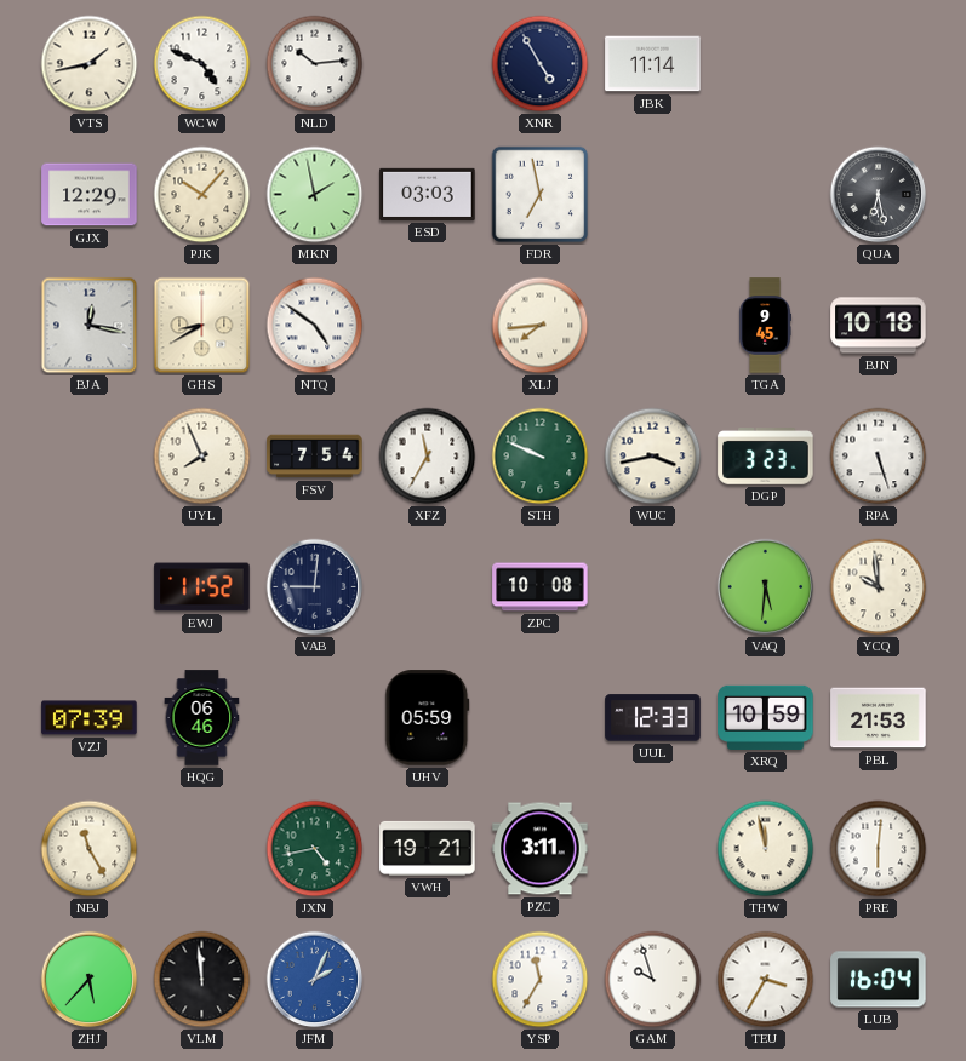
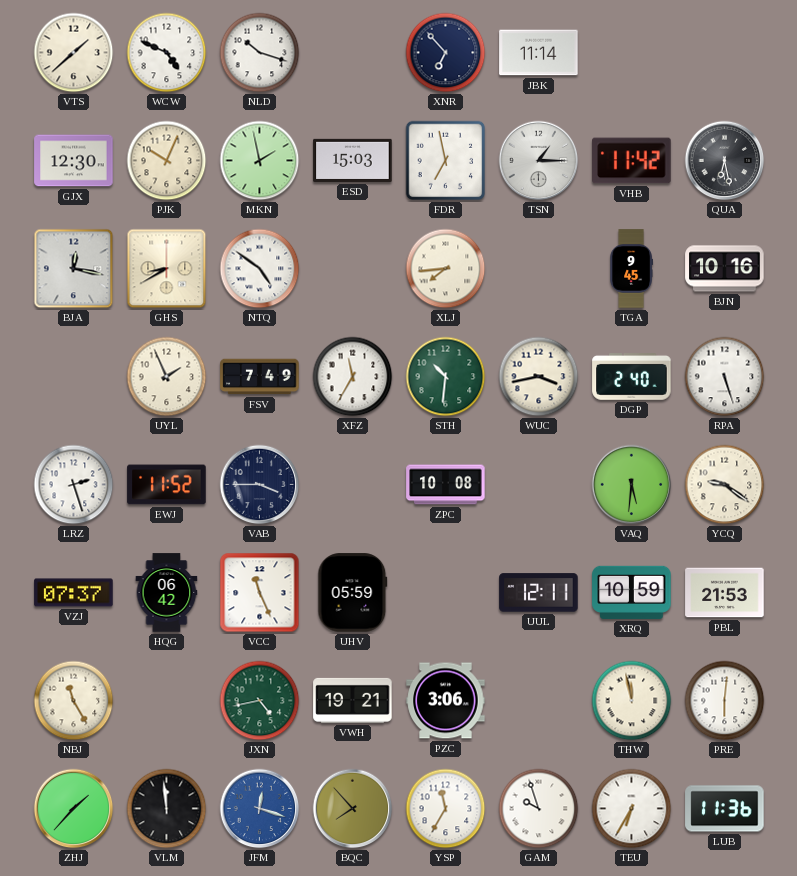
VTS: 1:43 -> 1:38
NLD: 10:14 -> 10:18
XNR: 4:55 -> 6:53
GJX: 12:29 -> 12:30
PJK: 10:07 -> 10:04
ESD: 03:03 -> 15:03
TSN: none -> 1:15
VHB: none -> 11:42
BJN: 10:18 -> 10:16
UYL: 7:56 -> 1:56
FSV: 7:54 -> 7:49
STH: 9:49 -> 10:31
DGP: 3:23 -> 2:40
LRZ: none -> 2:27
VAB: 9:01 -> 3:45
YCQ: 9:59 -> 9:21
VZJ: 07:39 -> 07:37
HQG: 06:46 -> 06:42
VCC: none -> 11:26
UUL: 12:33 -> 12:11
PZC: 3:11 -> 3:06
ZHJ: 5:37 -> 1:37
JFM: 2:04 -> 12:18
BQC: none -> 7:53
TEU: 3:35 -> 6:35
LUB: 16:04 -> 11:36
